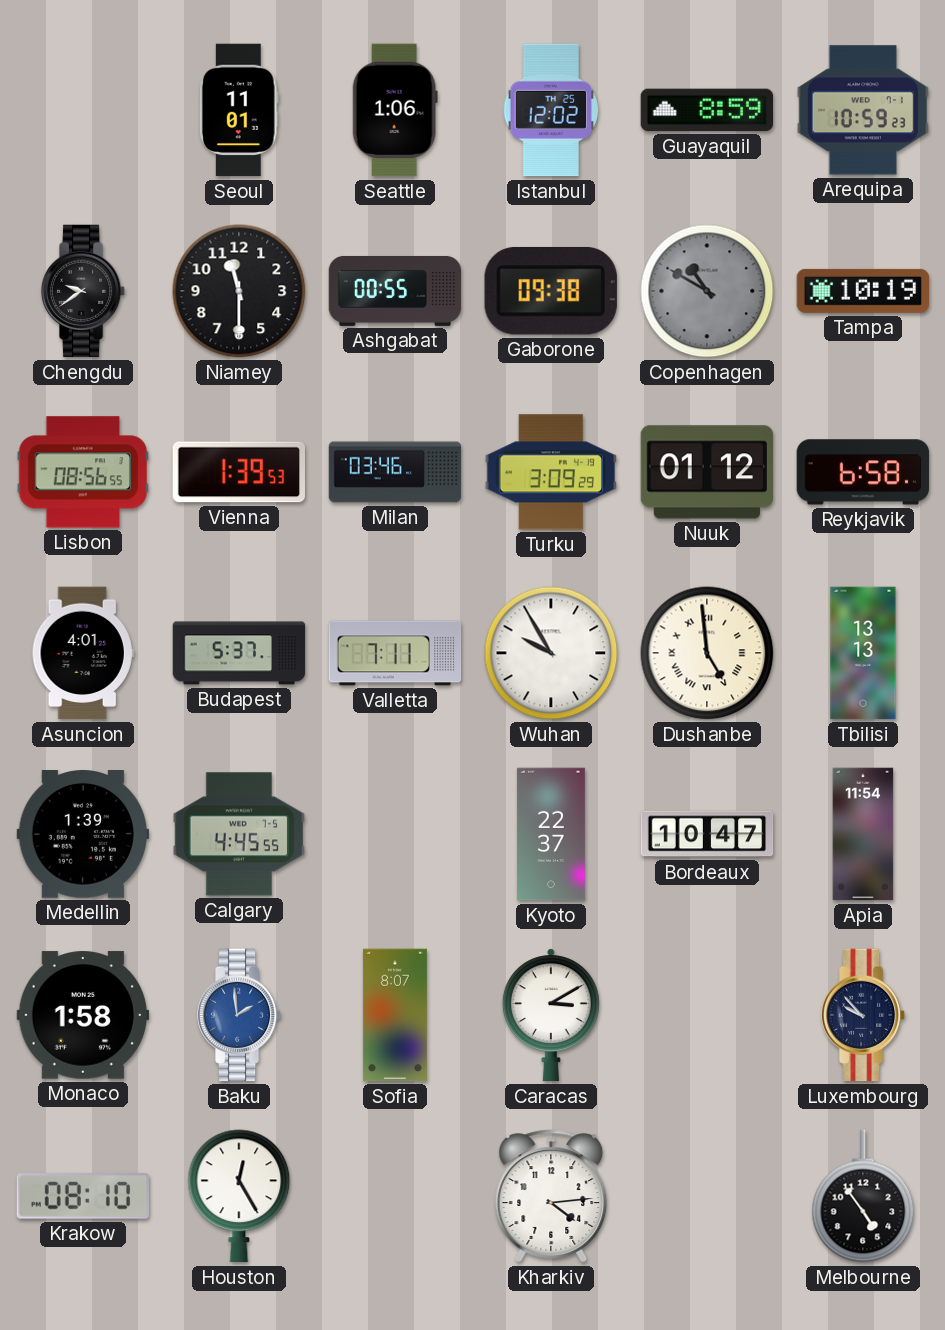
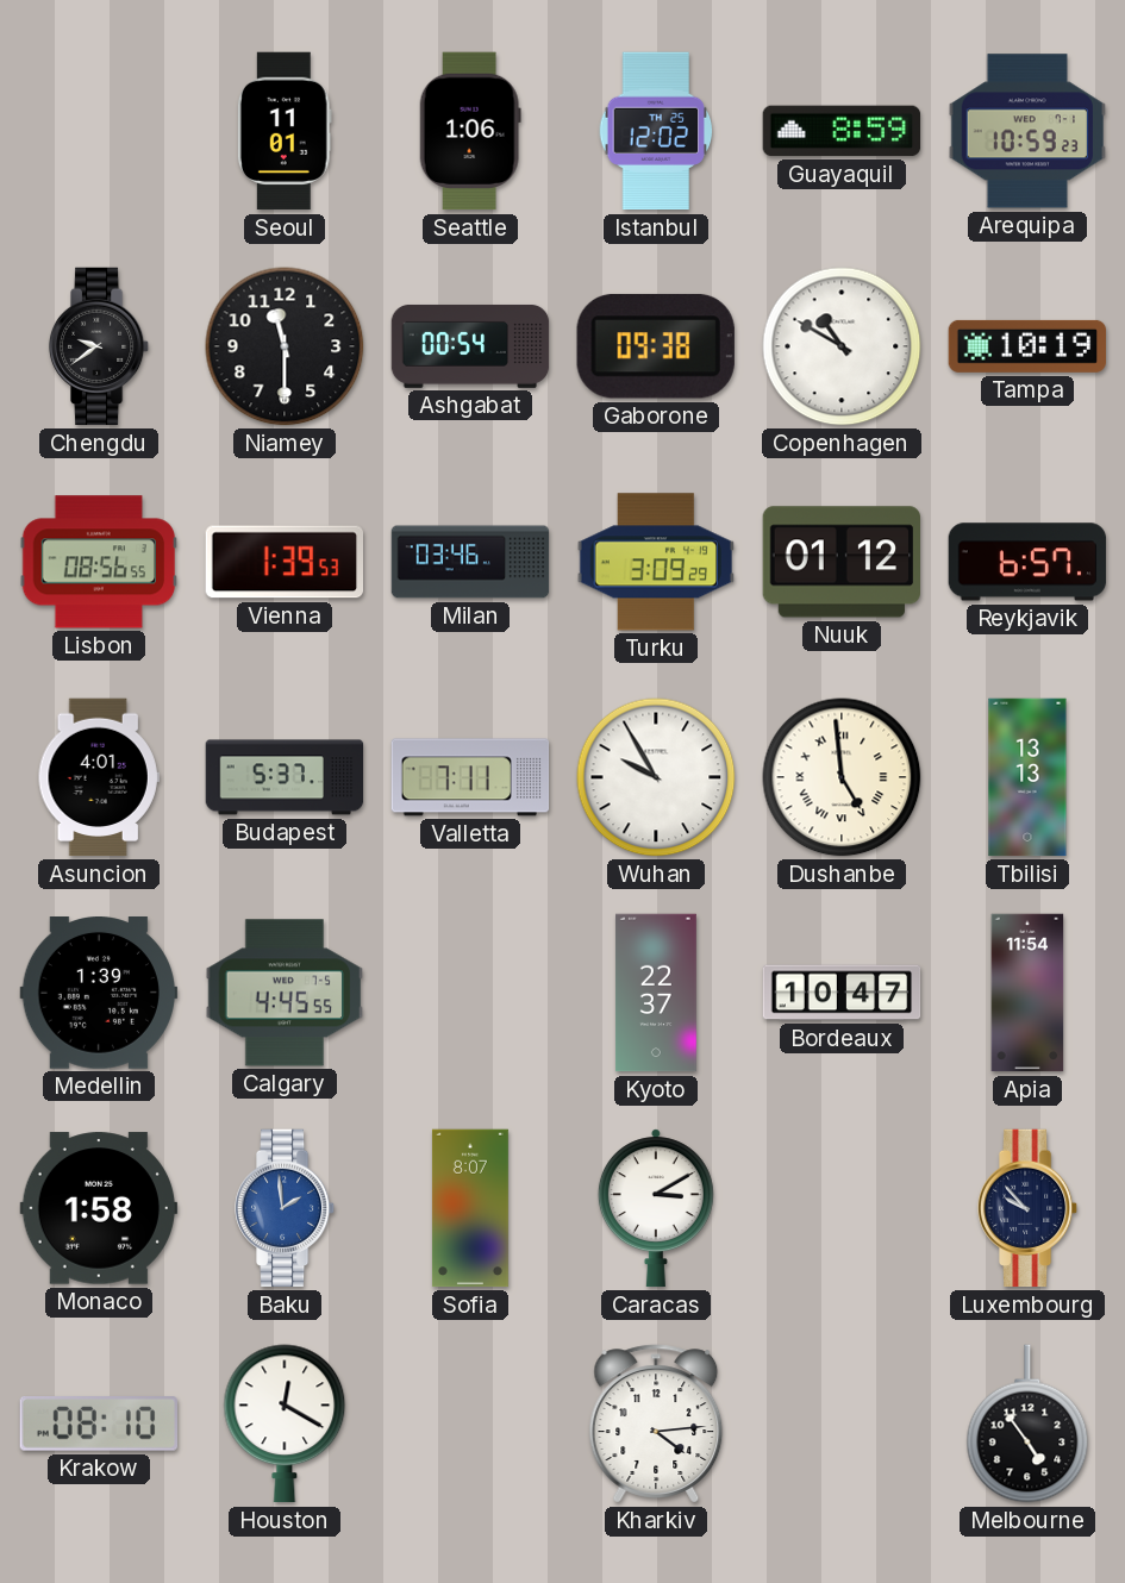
Ashgabat: 00:55 -> 00:54
Copenhagen dial: grey -> white
Reykjavik: 6:58 -> 6:57
Houston: 12:25 -> 12:20
